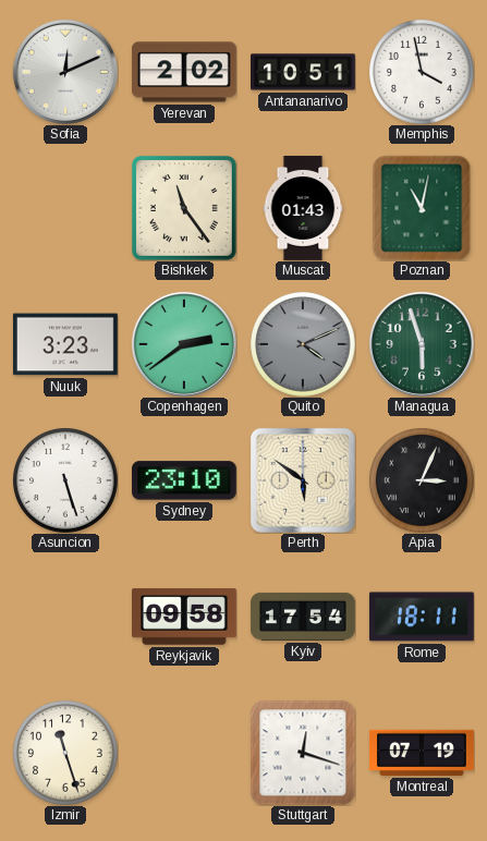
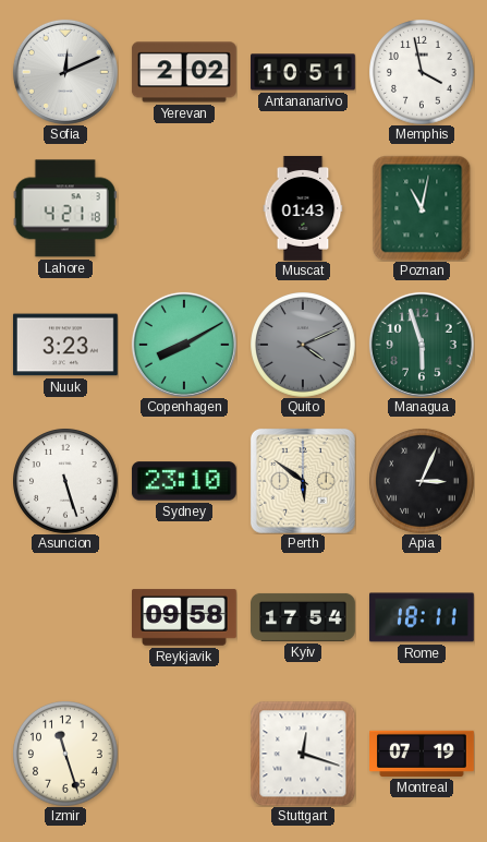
Lahore: none -> 4:21
Bishkek: 11:24 -> none
Copenhagen: 2:39 -> 8:10
